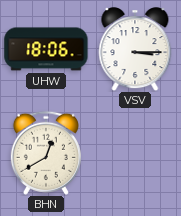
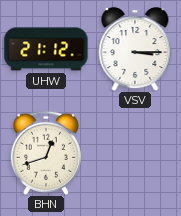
UHW: 18:06 -> 21:12
BHN: 12:40 -> 12:42
